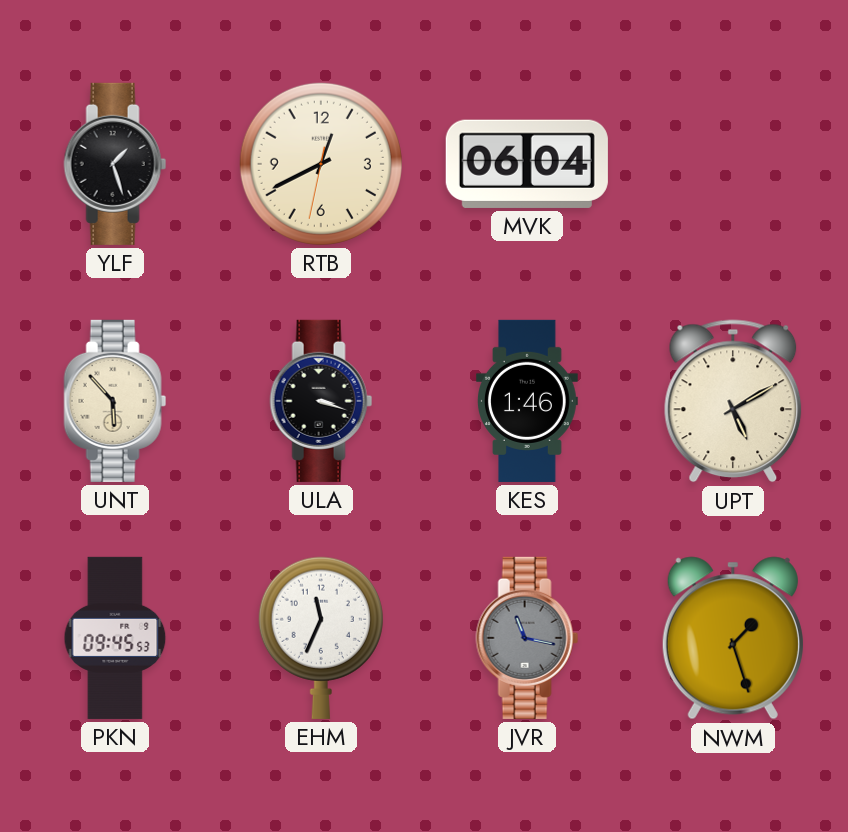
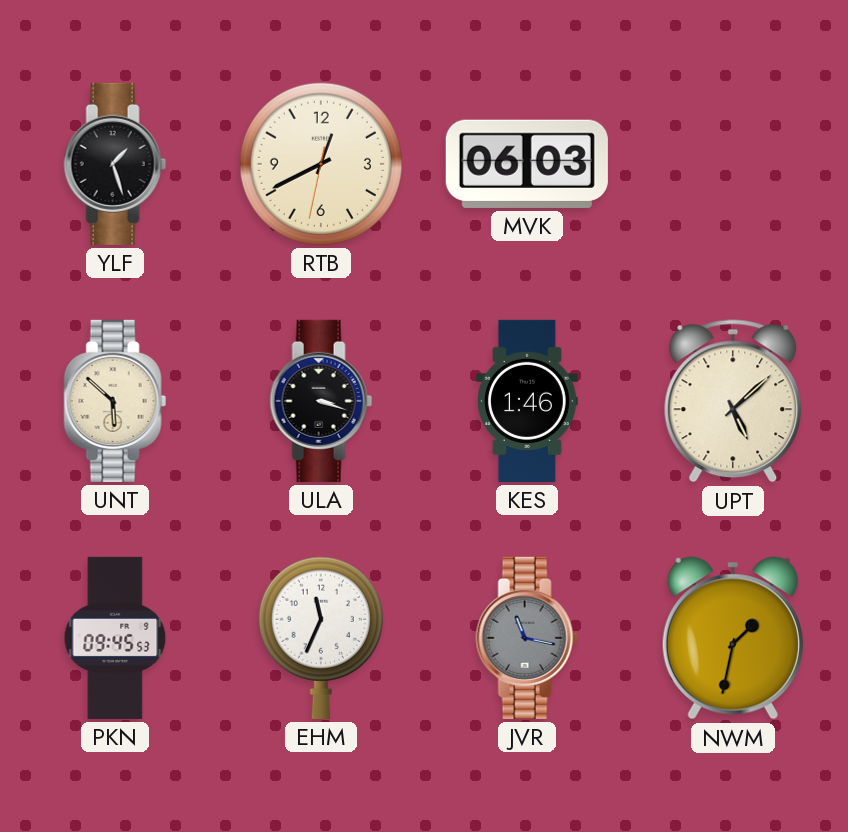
MVK: 06:04 -> 06:03
UNT: 5:53 -> 5:52
UPT: 5:10 -> 5:08
NWM: 1:27 -> 1:32
